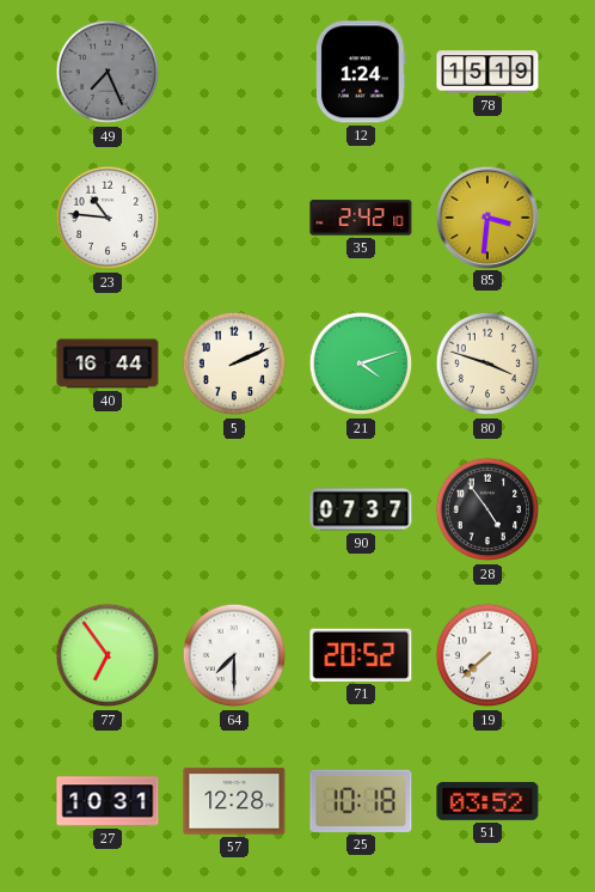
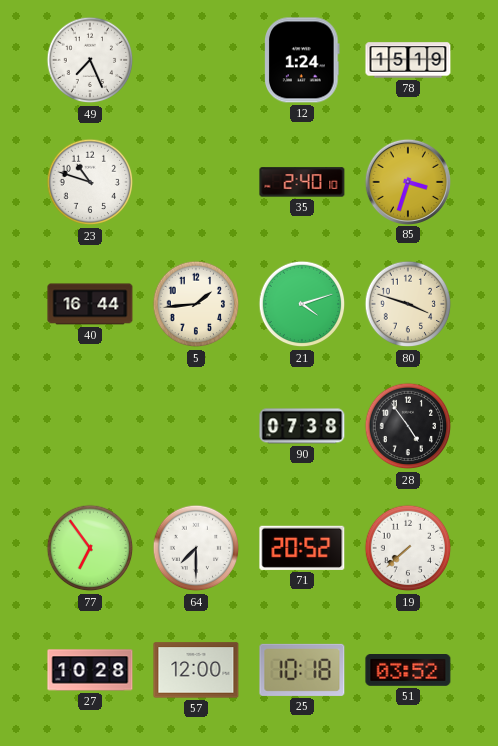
49 dial: grey -> white
23: 10:46 -> 10:48
35: 2:42 -> 2:40
85: 3:31 -> 3:33
5: 2:11 -> 1:44
90: 07:37 -> 07:38
27: 10:31 -> 10:28
57: 12:28 -> 12:00
